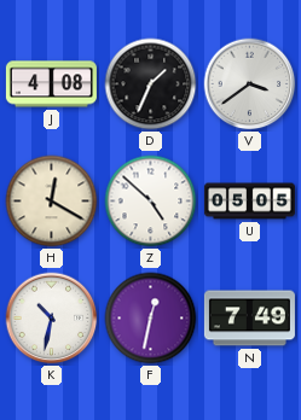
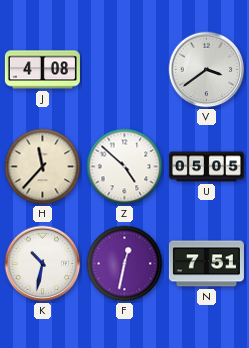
D: 1:34 -> none
H: 12:20 -> 11:37
N: 7:49 -> 7:51
